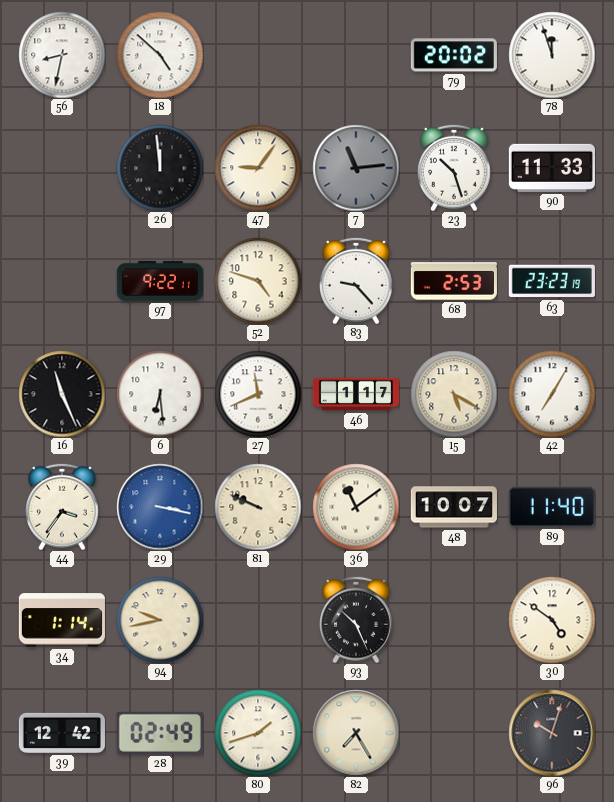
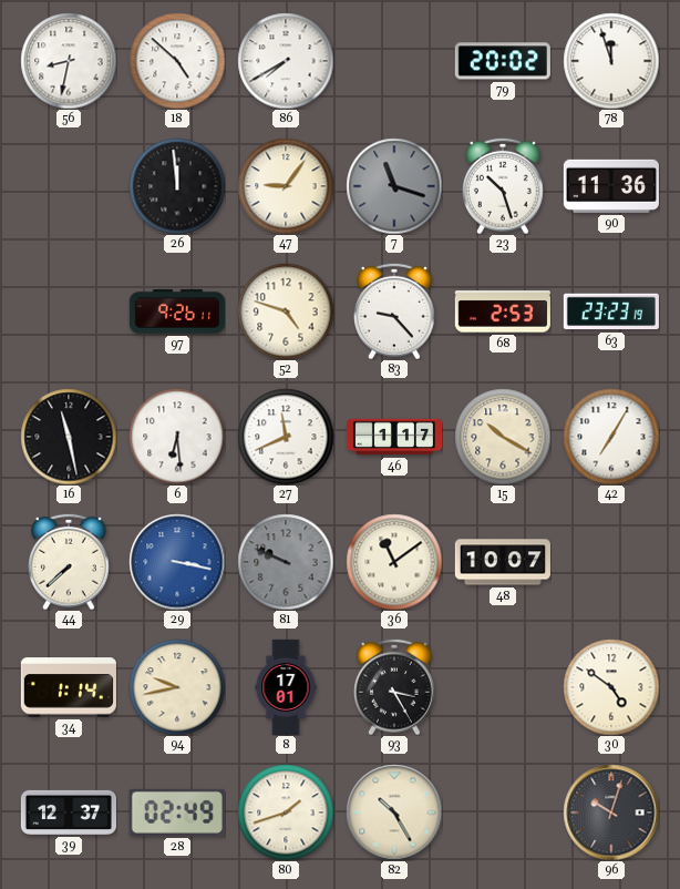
86: none -> 7:40
7: 11:14 -> 11:18
90: 11:33 -> 11:36
97: 9:22 -> 9:26
16: 11:26 -> 11:28
15: 5:20 -> 10:20
44: 3:36 -> 7:38
81 dial: cream -> grey
89: 11:40 -> none
8: none -> 17:01
93: 10:26 -> 3:25
39: 12:42 -> 12:37
82: 7:25 -> 10:25
